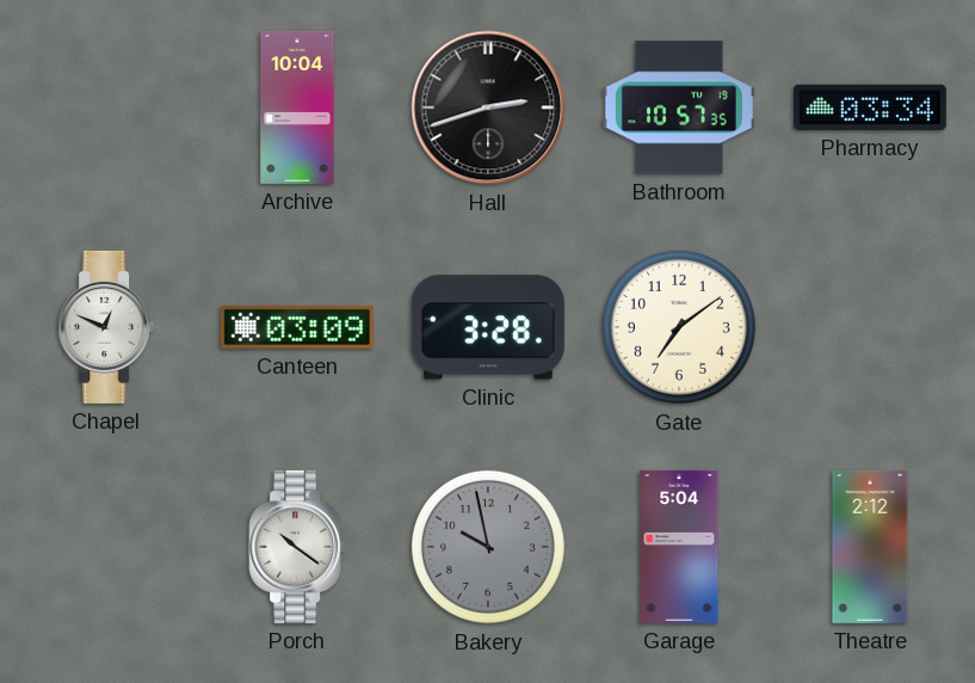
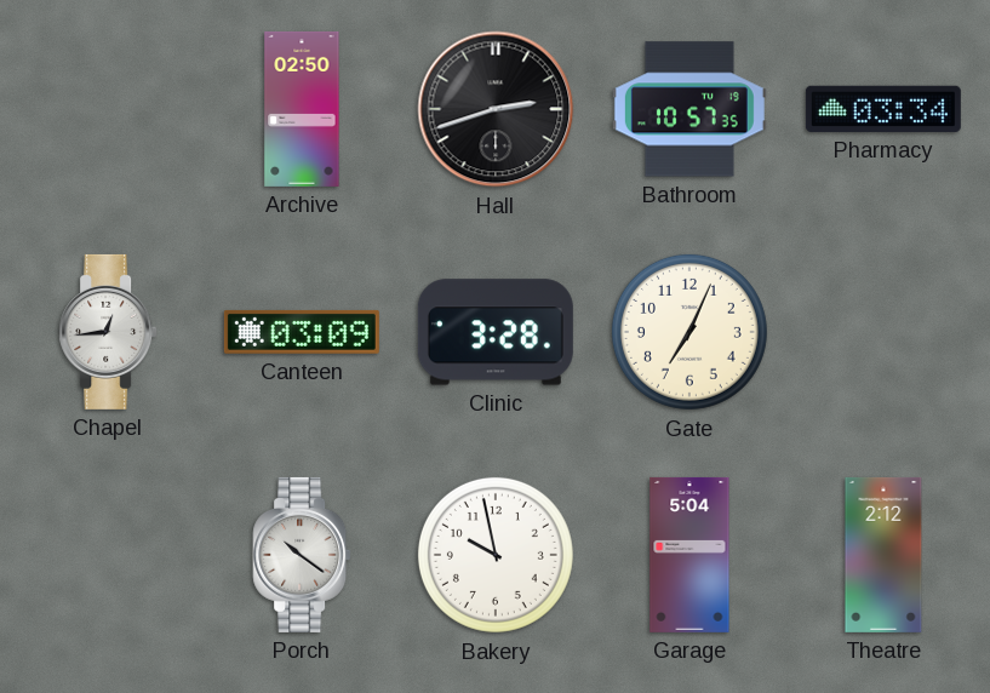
Archive: 10:04 -> 02:50
Chapel: 12:49 -> 12:44
Gate: 7:09 -> 7:04
Bakery dial: grey -> white
